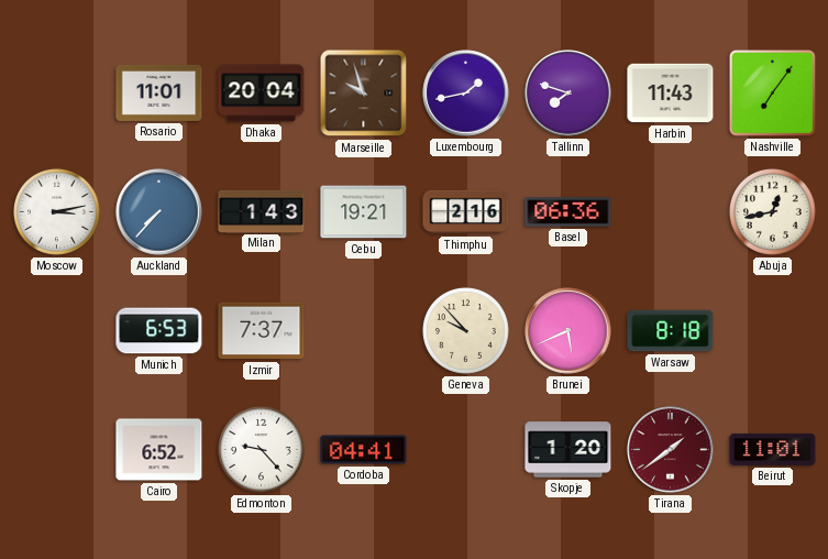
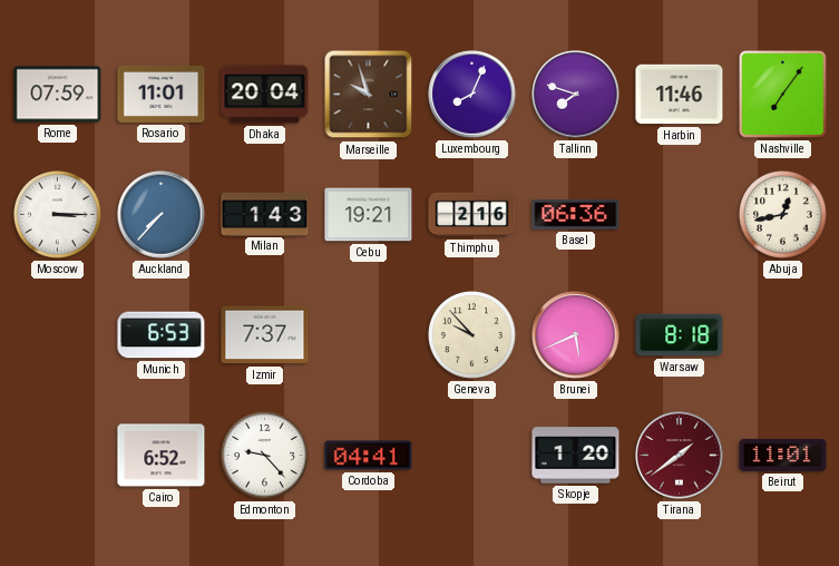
Rome: none -> 07:59
Luxembourg: 1:43 -> 8:04
Harbin: 11:43 -> 11:46
Moscow: 3:13 -> 3:15
